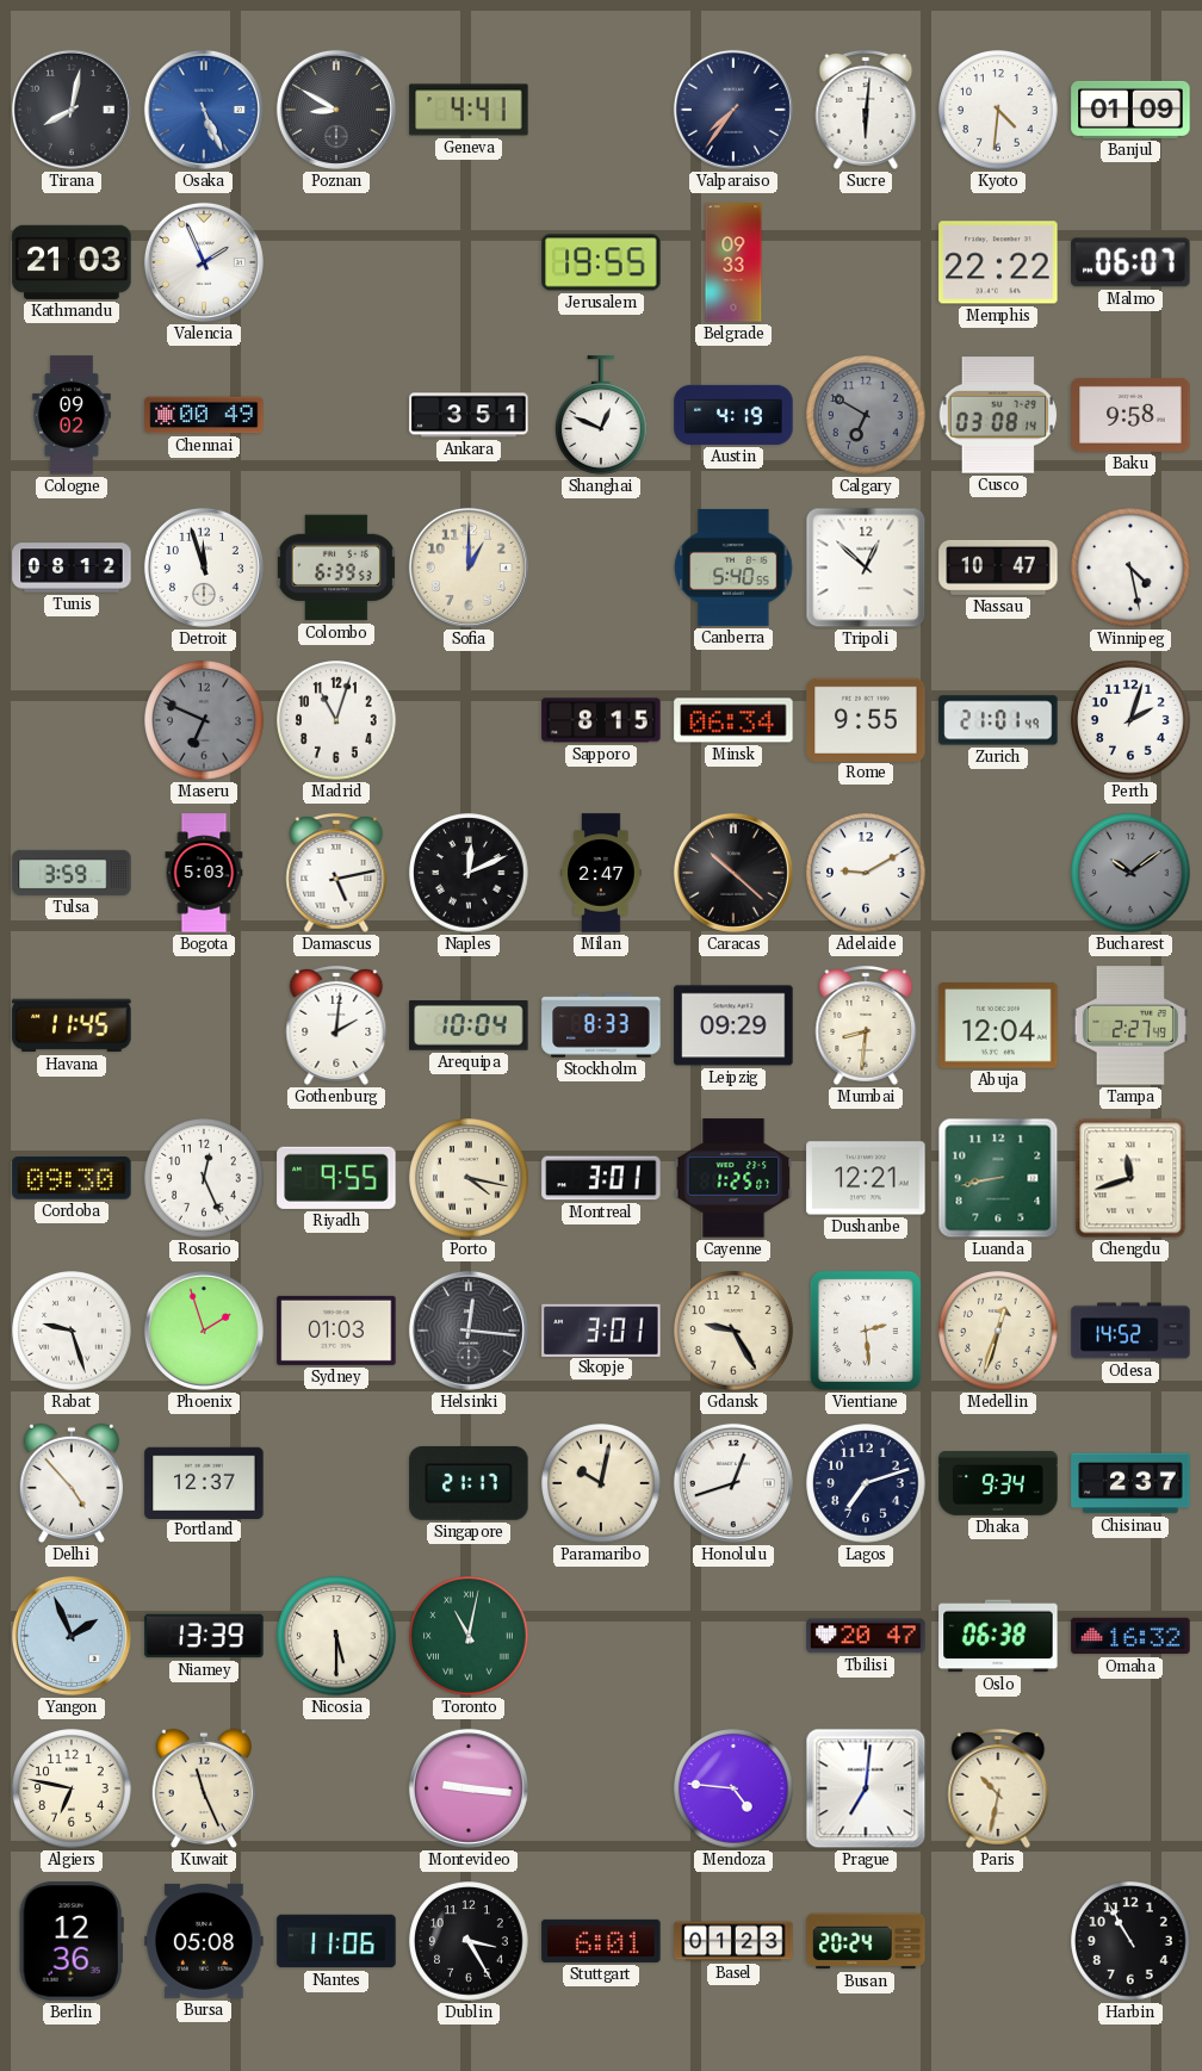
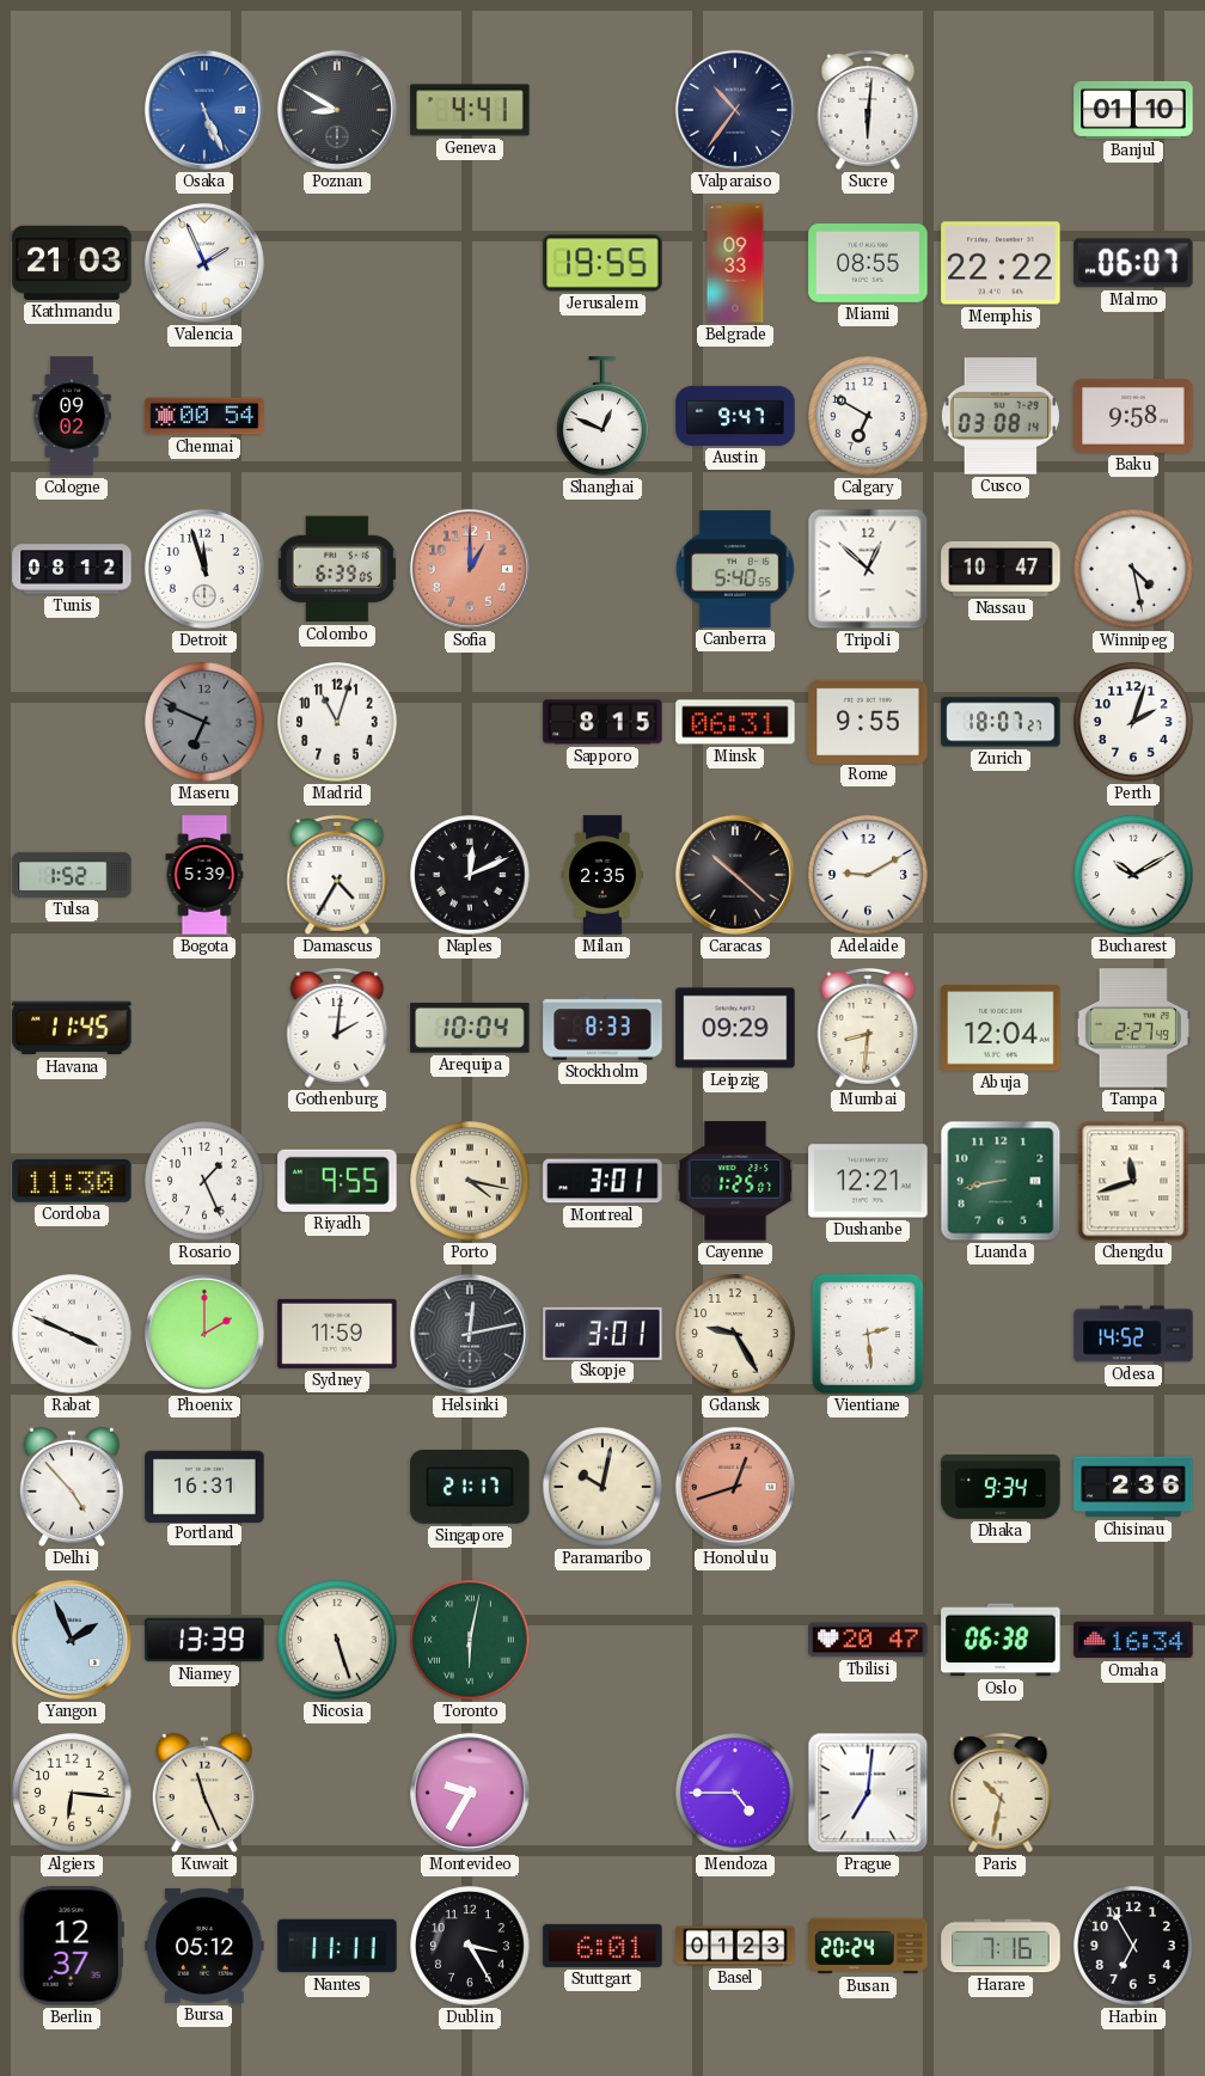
Tirana: 8:02 -> none
Valparaiso: 7:36 -> 10:36
Kyoto: 4:31 -> none
Banjul: 01:09 -> 01:10
Miami: none -> 08:55
Chennai: 00:49 -> 00:54
Ankara: 3:51 -> none
Austin: 4:19 -> 9:47
Calgary dial: grey -> white
Colombo: 6:39:53 -> 6:39:05
Sofia dial: cream -> salmon
Minsk: 06:34 -> 06:31
Zurich: 21:01 -> 18:07
Tulsa: 3:59 -> 1:52
Bogota: 5:03 -> 5:39
Damascus: 5:13 -> 4:35
Milan: 2:47 -> 2:35
Bucharest: 10:09 -> 10:10
Bucharest dial: grey -> white
Cordoba: 09:30 -> 11:30
Rosario: 12:26 -> 1:26
Rabat: 9:27 -> 3:49
Phoenix: 1:57 -> 2:00
Sydney: 01:03 -> 11:59
Helsinki: 12:16 -> 12:13
Medellin: 12:33 -> none
Portland: 12:37 -> 16:31
Honolulu dial: white -> salmon
Lagos: 7:12 -> none
Chisinau: 2:37 -> 2:36
Nicosia: 5:30 -> 5:27
Toronto: 11:02 -> 6:02
Omaha: 16:32 -> 16:34
Algiers: 6:47 -> 6:16
Montevideo: 9:16 -> 9:35
Mendoza: 4:46 -> 4:45
Berlin: 12:36 -> 12:37
Bursa: 05:08 -> 05:12
Nantes: 11:06 -> 11:11
Harare: none -> 7:16
Harbin: 10:55 -> 6:55
